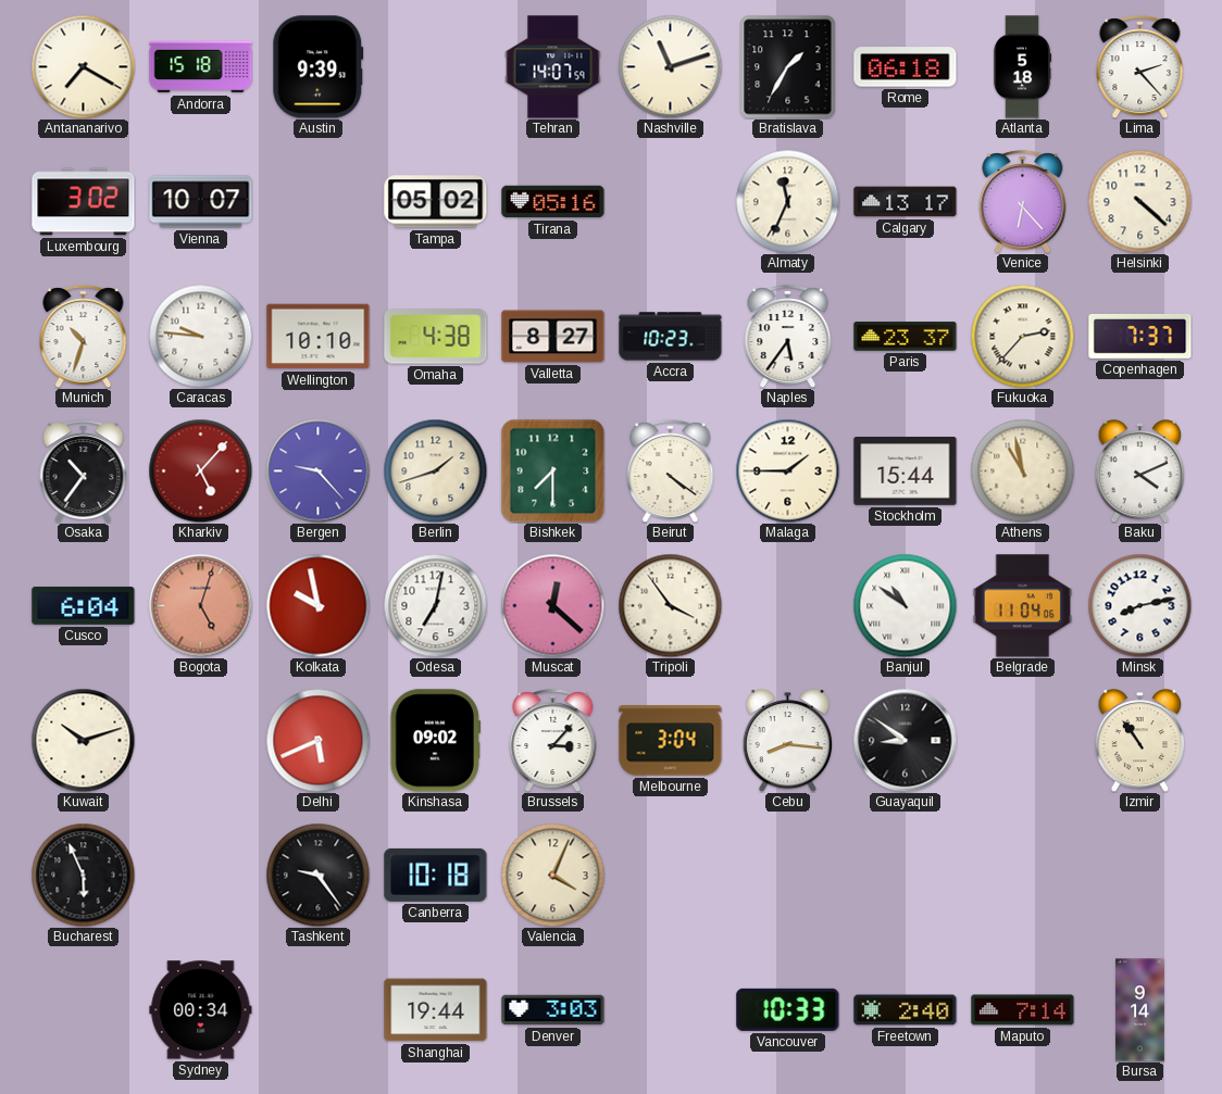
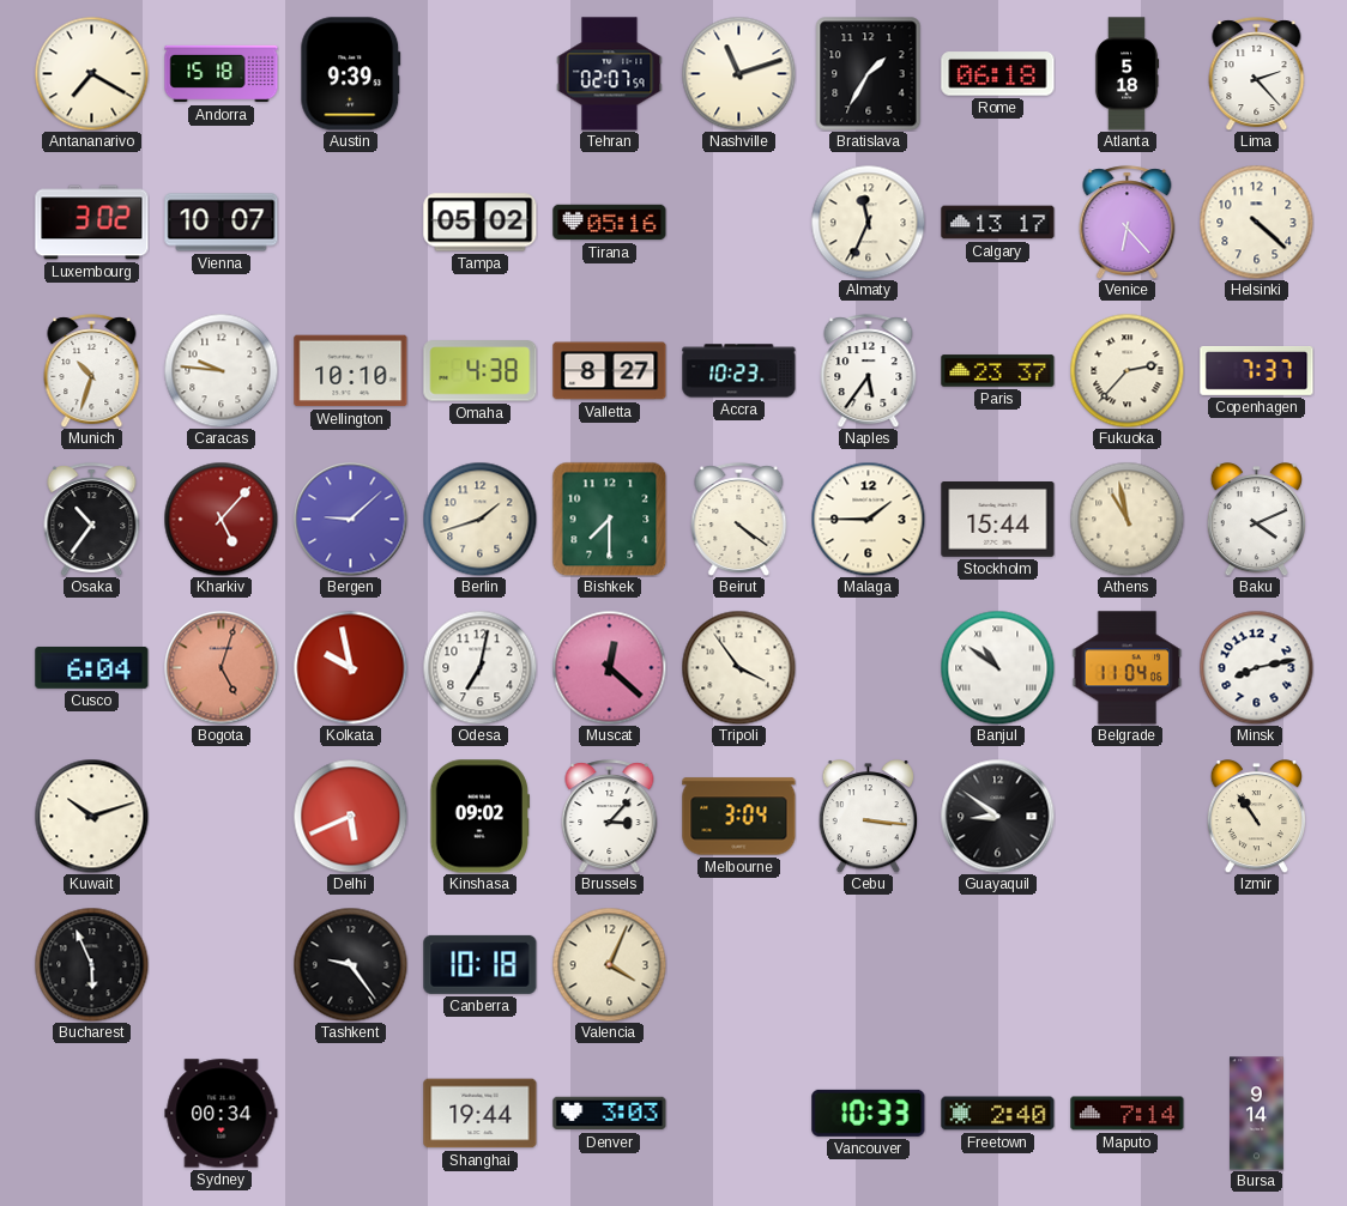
Tehran: 14:07 -> 02:07
Bergen: 9:23 -> 9:08
Cebu: 8:16 -> 3:16
